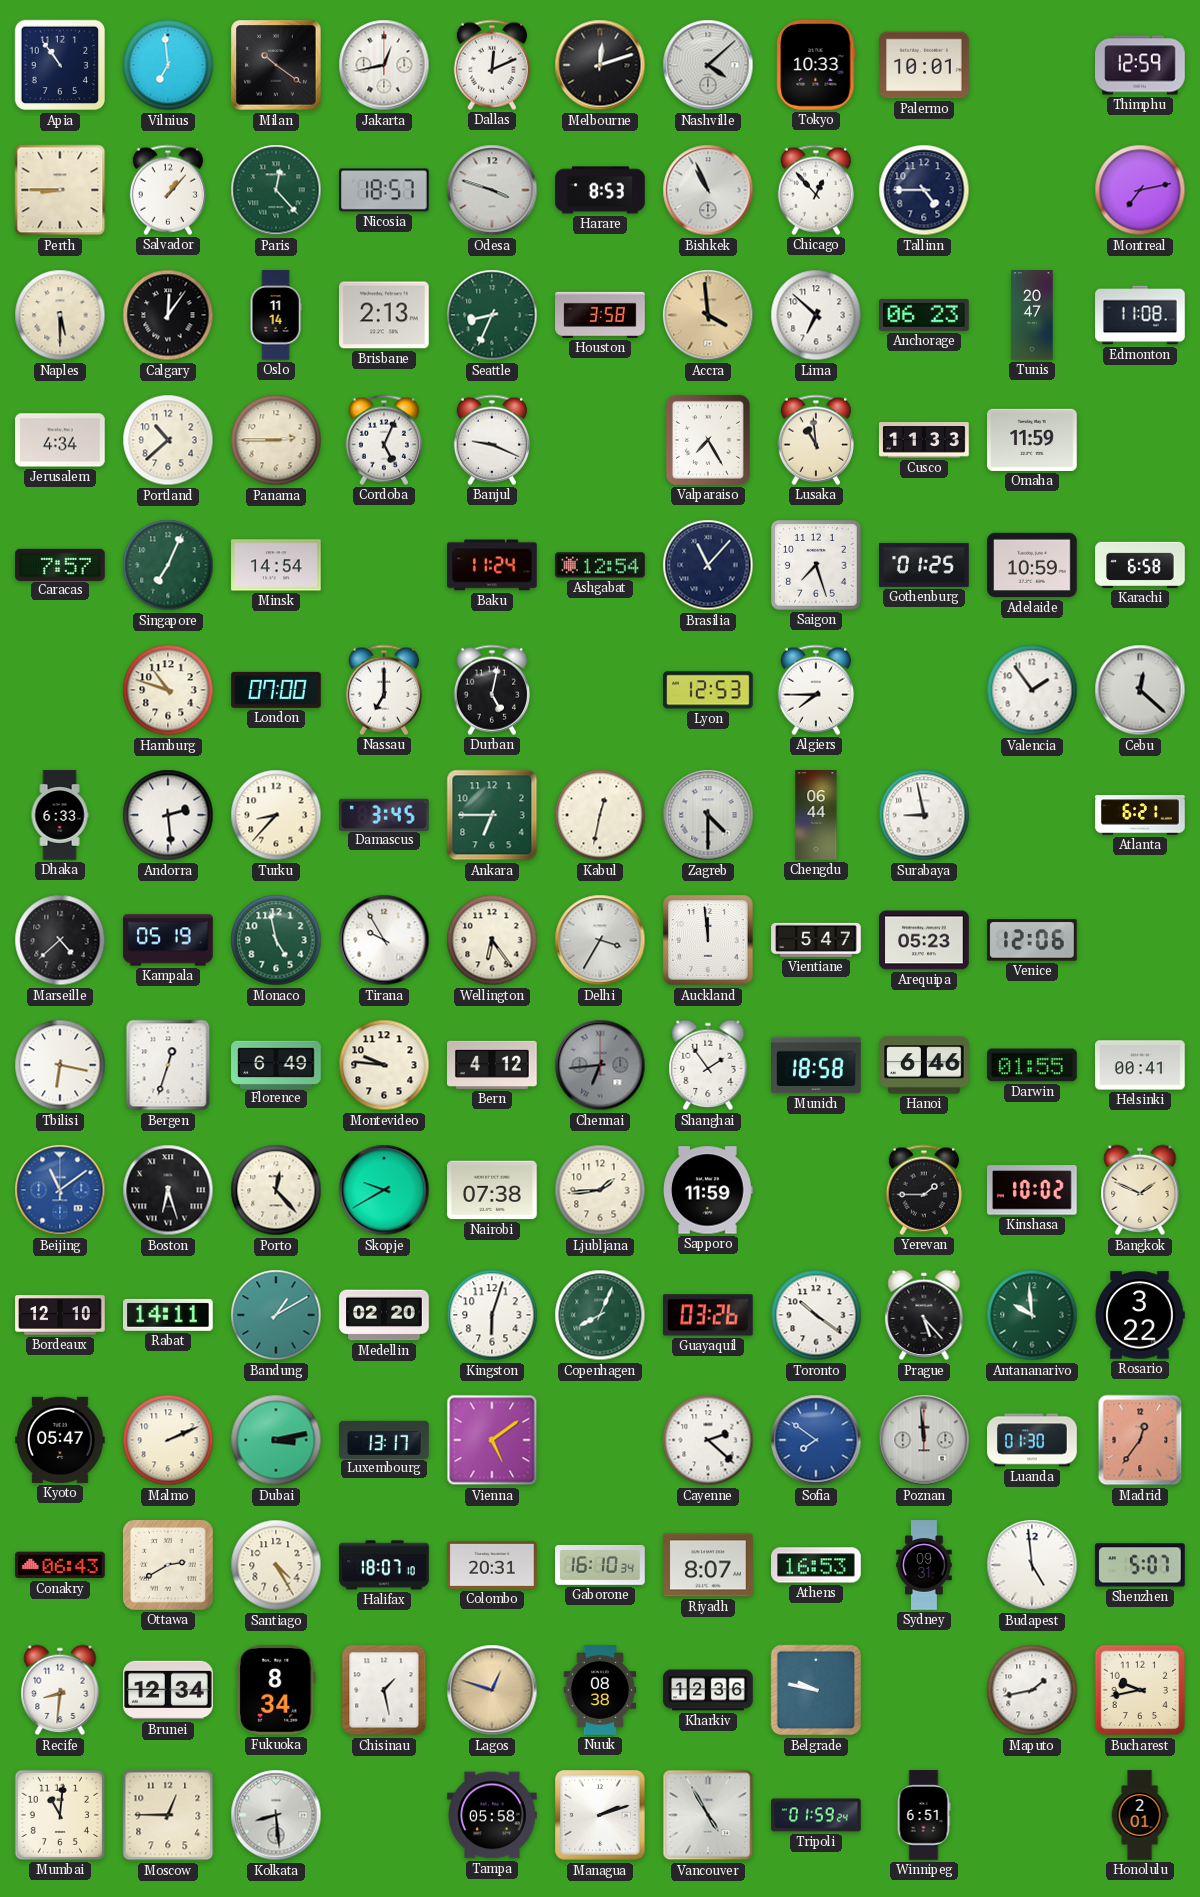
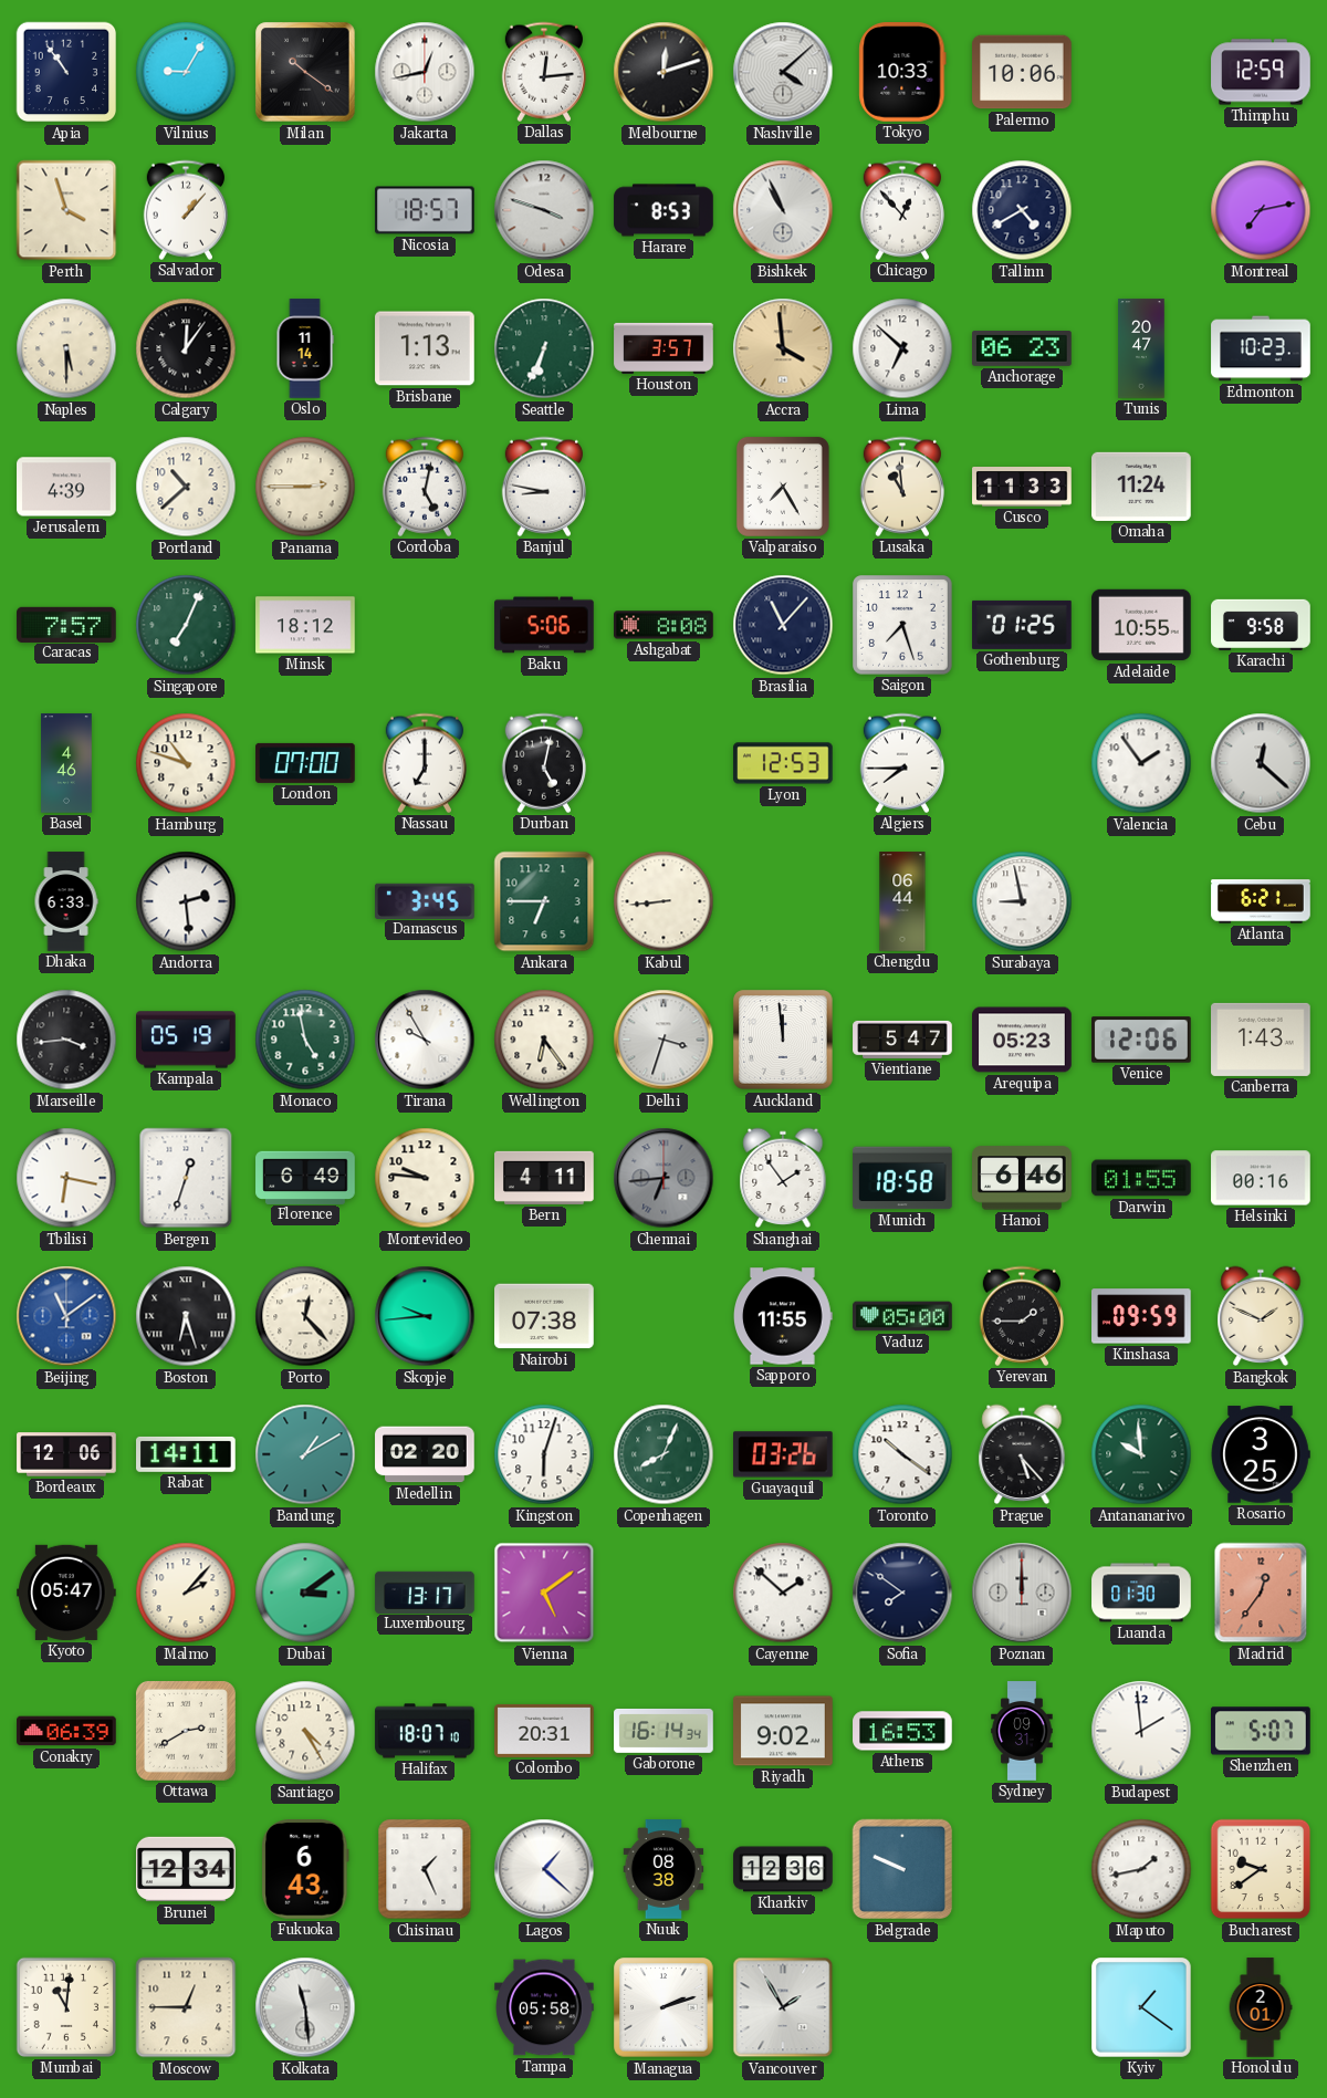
Vilnius: 6:59 -> 9:05
Dallas: 12:11 -> 12:14
Palermo: 10:01 -> 10:06
Perth: 8:45 -> 3:57
Paris: 12:23 -> none
Tallinn: 4:45 -> 4:40
Brisbane: 2:13 -> 1:13
Seattle: 8:34 -> 6:34
Houston: 3:58 -> 3:57
Edmonton: 11:08 -> 10:23
Jerusalem: 4:34 -> 4:39
Cordoba: 5:04 -> 5:02
Banjul: 9:19 -> 8:47
Omaha: 11:59 -> 11:24
Minsk: 14:54 -> 18:12
Baku: 11:24 -> 5:06
Ashgabat: 12:54 -> 8:08
Adelaide: 10:59 -> 10:55
Karachi: 6:58 -> 9:58
Basel: none -> 4:46
Turku: 8:37 -> none
Kabul: 12:32 -> 8:44
Zagreb: 4:30 -> none
Marseille: 4:38 -> 3:44
Delhi: 3:35 -> 3:33
Canberra: none -> 1:43
Bern: 4:12 -> 4:11
Helsinki: 00:41 -> 00:16
Skopje: 9:40 -> 9:44
Ljubljana: 1:44 -> none
Sapporo: 11:59 -> 11:55
Vaduz: none -> 05:00
Kinshasa: 10:02 -> 09:59
Bordeaux: 12:10 -> 12:06
Rosario: 3:22 -> 3:25
Malmo: 2:11 -> 2:07
Dubai: 3:13 -> 3:09
Cayenne: 2:22 -> 1:52
Sofia dial: blue -> navy
Poznan: 11:59 -> 12:00
Conakry: 06:43 -> 06:39
Gaborone: 16:10 -> 16:14
Riyadh: 8:07 -> 9:02
Budapest: 4:59 -> 1:59
Recife: 8:31 -> none
Fukuoka: 8:34 -> 6:43
Chisinau: 1:28 -> 1:26
Lagos: 12:48 -> 1:22
Lagos dial: champagne -> white
Belgrade: 9:47 -> 9:49
Bucharest: 9:43 -> 9:39
Kolkata: 8:29 -> 11:29
Vancouver: 4:55 -> 1:55
Tripoli: 01:59 -> none
Winnipeg: 6:51 -> none
Kyiv: none -> 1:21
